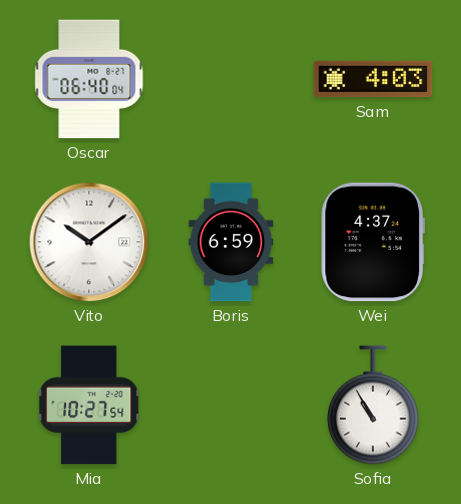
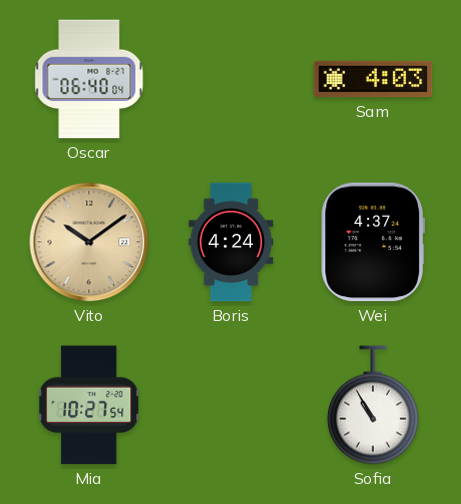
Vito dial: white -> champagne
Boris: 6:59 -> 4:24
